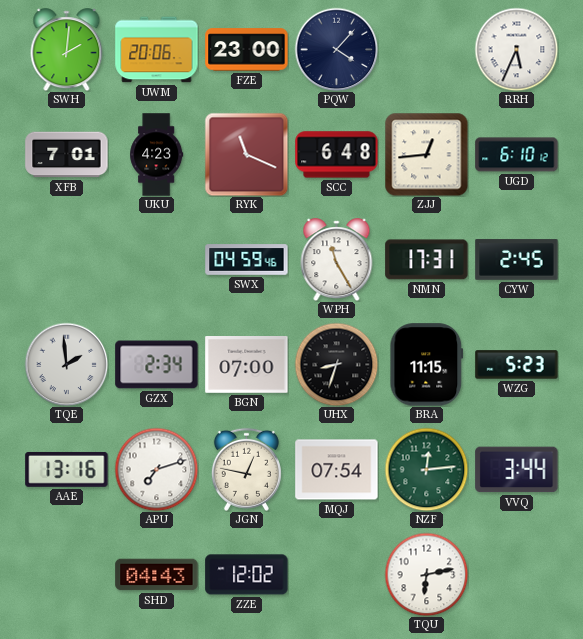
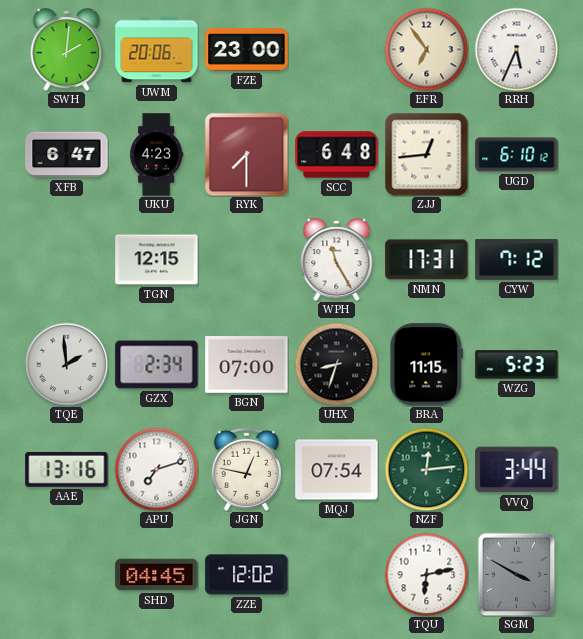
PQW: 4:07 -> none
EFR: none -> 6:54
XFB: 7:01 -> 6:47
RYK: 11:19 -> 7:30
TGN: none -> 12:15
SWX: 04:59 -> none
CYW: 2:45 -> 7:12
SHD: 04:43 -> 04:45
SGM: none -> 3:50
